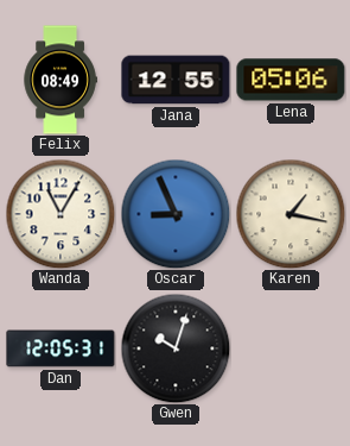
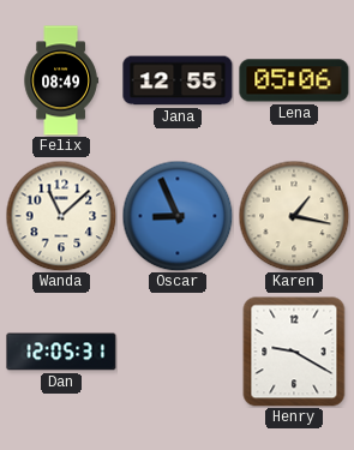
Wanda: 11:05 -> 11:08
Gwen: 10:03 -> none
Henry: none -> 9:20
